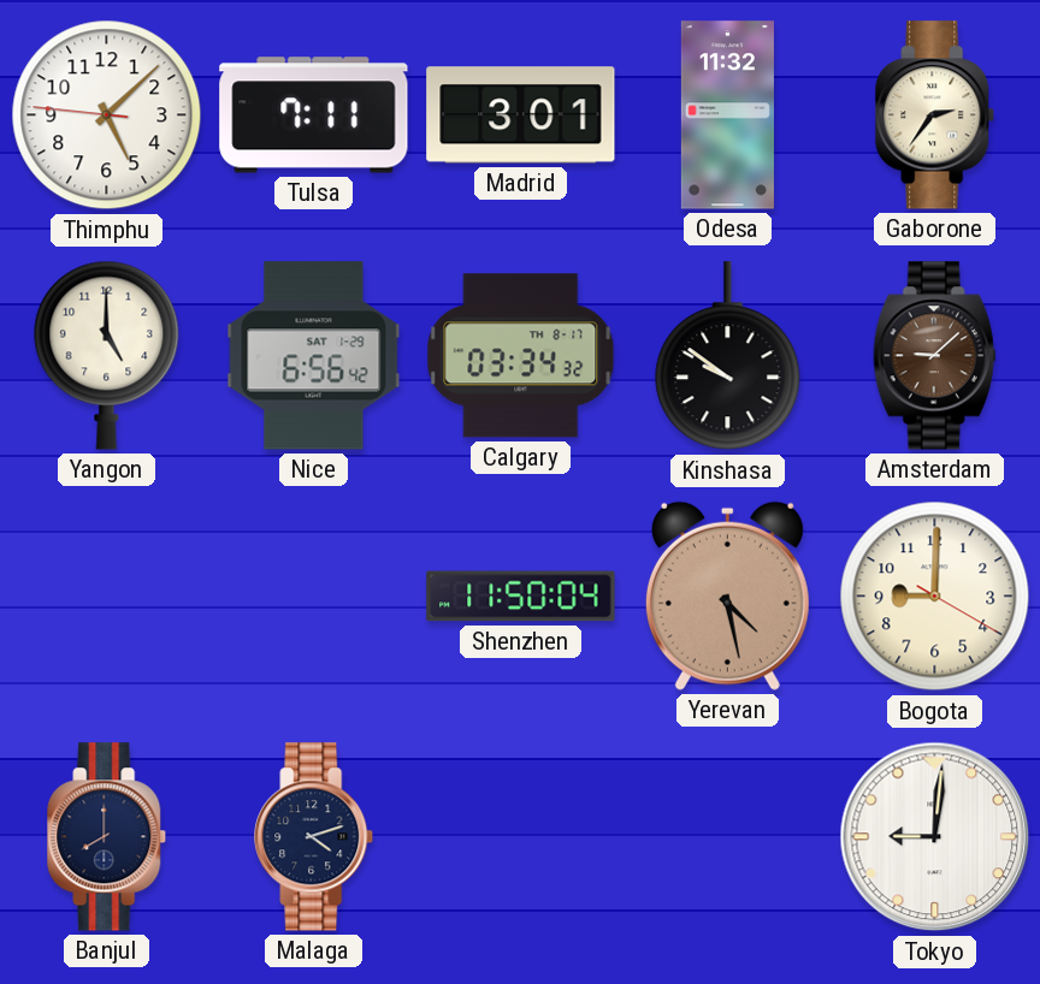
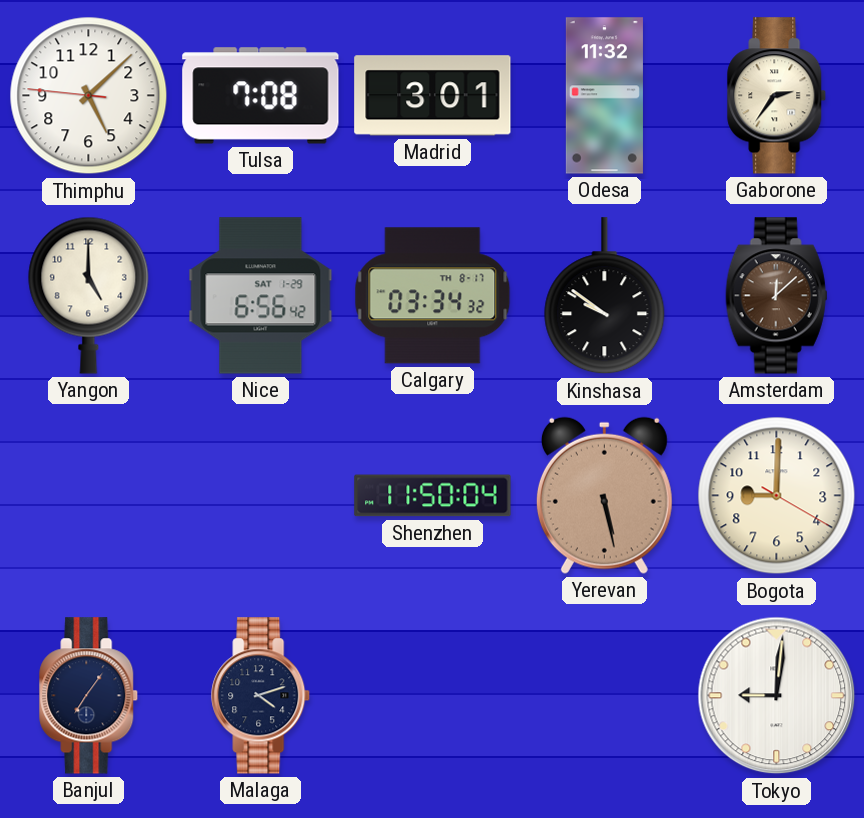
Tulsa: 7:11 -> 7:08
Amsterdam: 9:08 -> 12:08
Yerevan: 4:28 -> 5:28
Banjul: 8:00 -> 7:06
